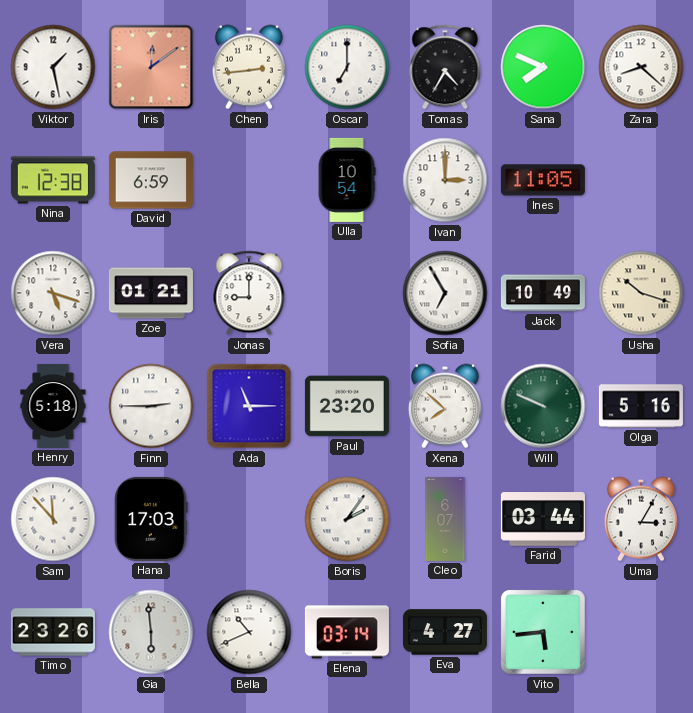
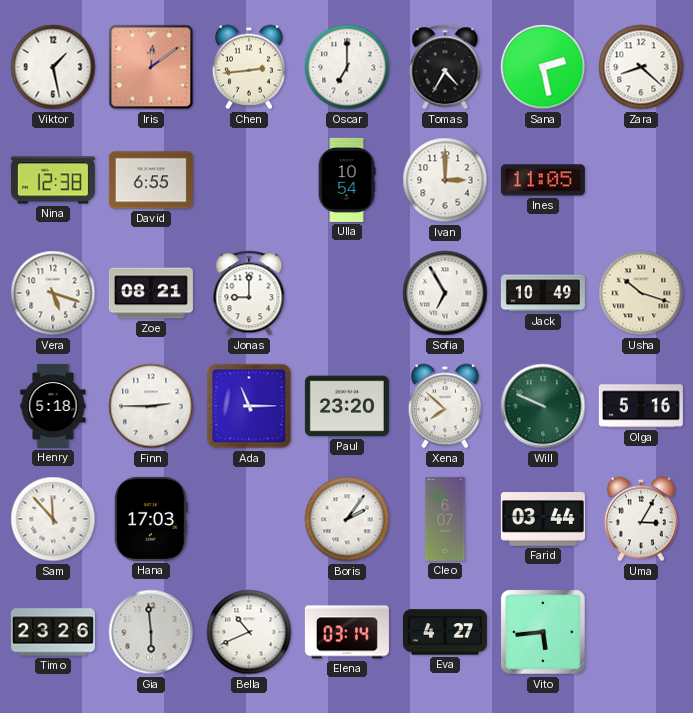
Sana: 7:49 -> 2:28
David: 6:59 -> 6:55
Zoe: 01:21 -> 08:21
